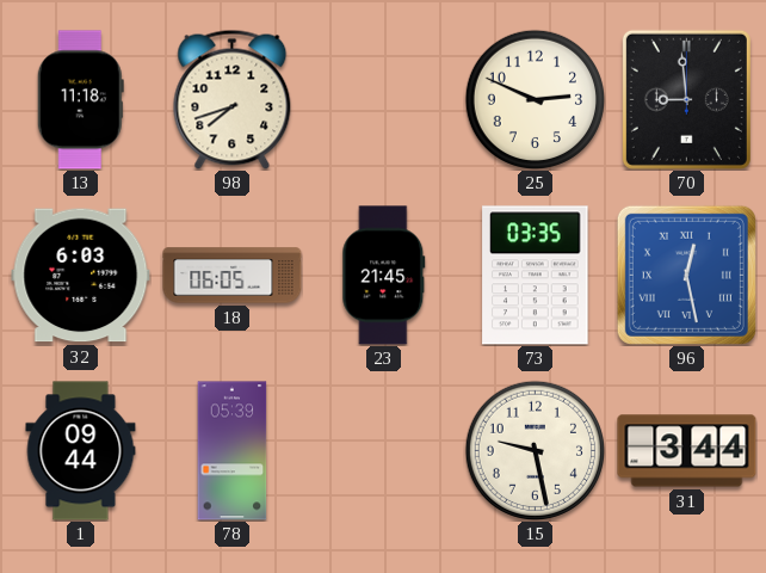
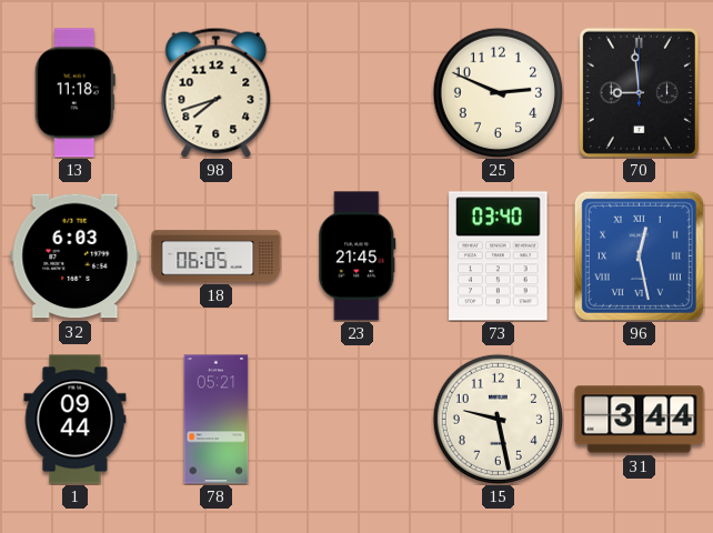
73: 03:35 -> 03:40
78: 05:39 -> 05:21
